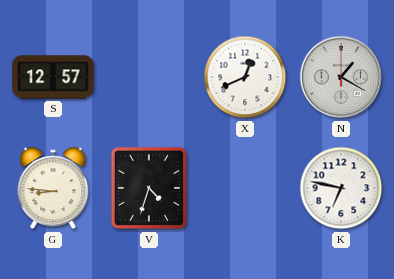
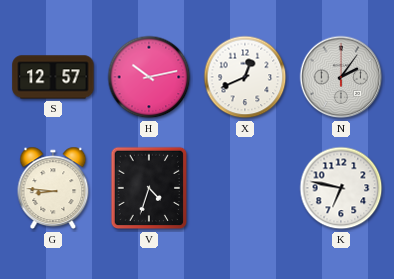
H: none -> 10:13
N: 1:20 -> 2:06
